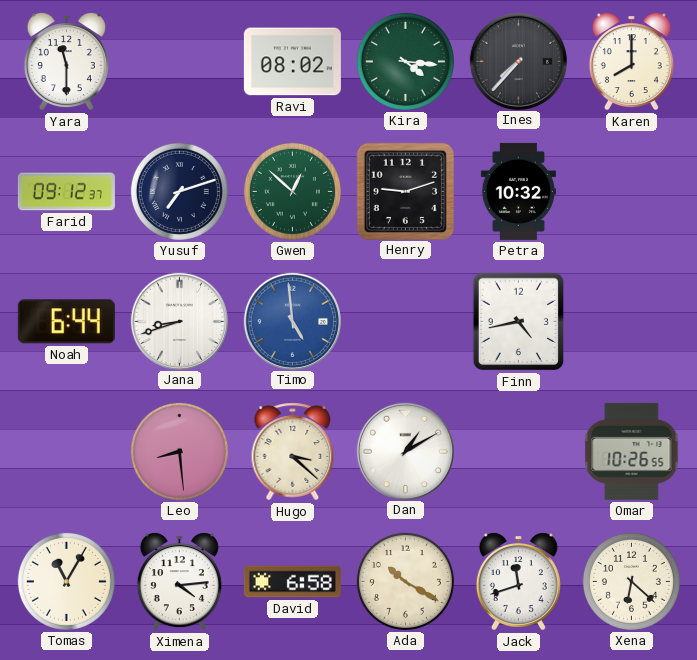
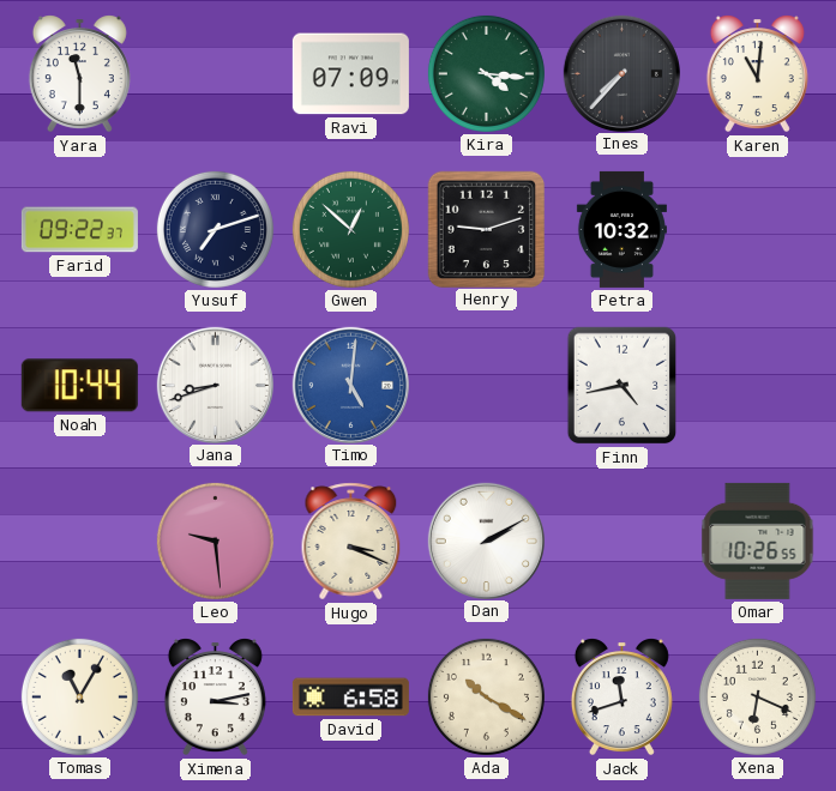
Ravi: 08:02 -> 07:09
Karen: 8:00 -> 11:01
Farid: 09:12 -> 09:22
Noah: 6:44 -> 10:44
Timo: 4:59 -> 5:01
Leo: 8:29 -> 9:29
Hugo: 3:22 -> 3:19
Dan: 1:10 -> 2:10
Ximena: 4:14 -> 3:13
Xena: 6:22 -> 6:19
